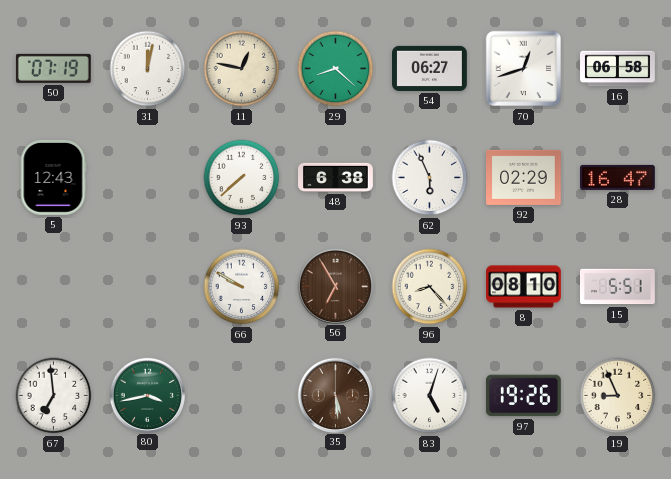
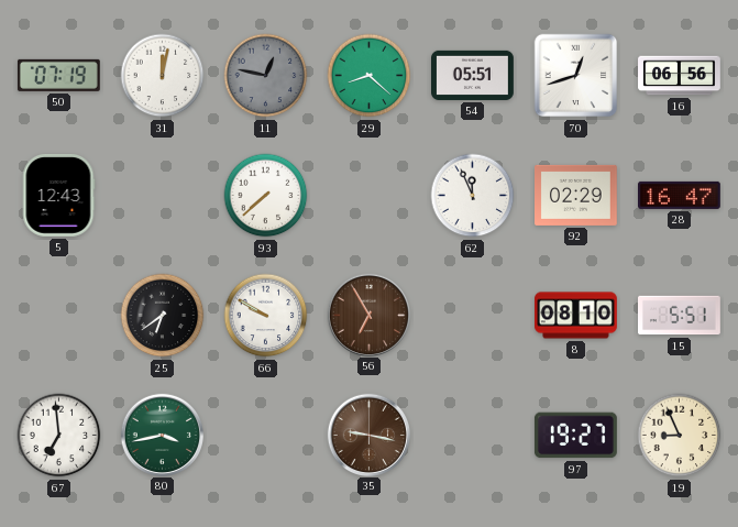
11 dial: cream -> grey
54: 06:27 -> 05:51
16: 06:58 -> 06:56
48: 6:38 -> none
62: 5:56 -> 11:56
25: none -> 6:39
96: 8:23 -> none
35: 5:29 -> 9:17
83: 5:03 -> none
97: 19:26 -> 19:27
